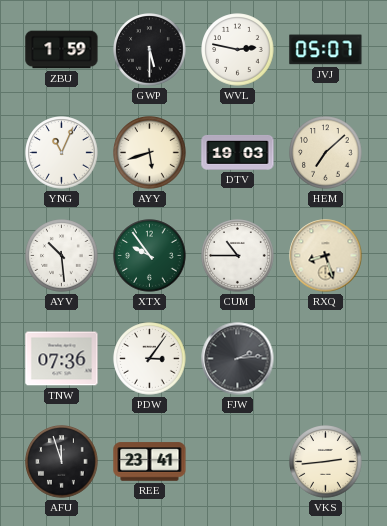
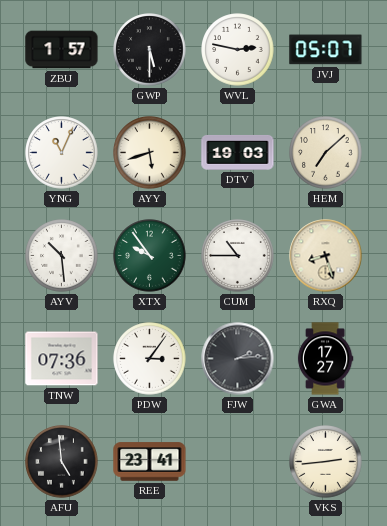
ZBU: 1:59 -> 1:57
GWA: none -> 17:27
AFU: 11:57 -> 4:59
